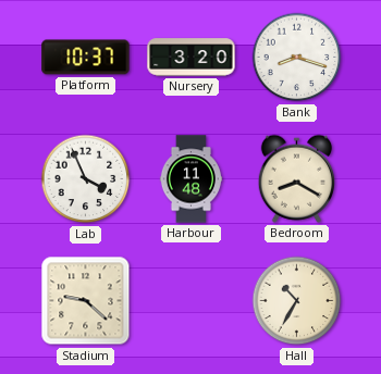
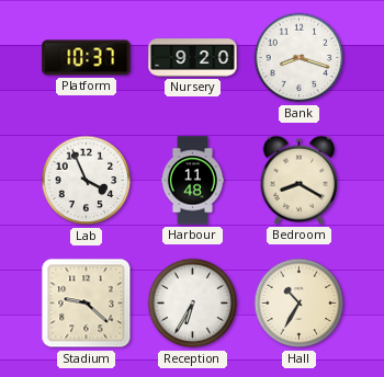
Nursery: 3:20 -> 9:20
Reception: none -> 6:35
